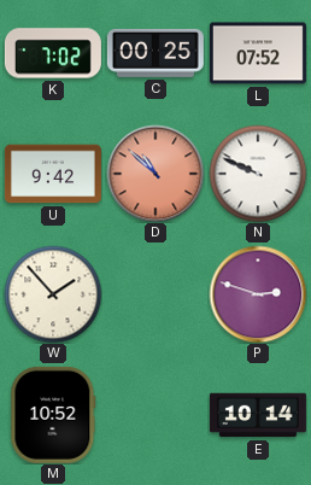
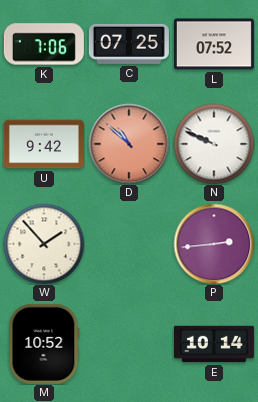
K: 7:02 -> 7:06
C: 00:25 -> 07:25
P: 2:48 -> 2:44
